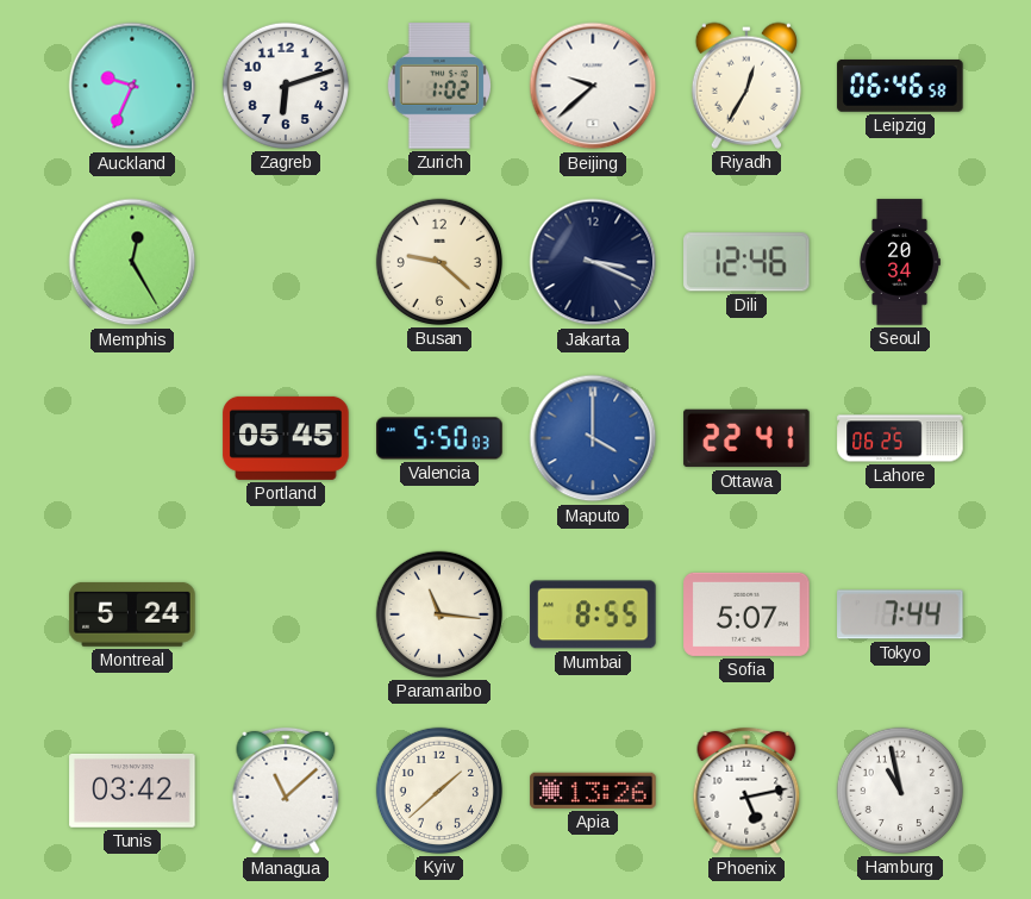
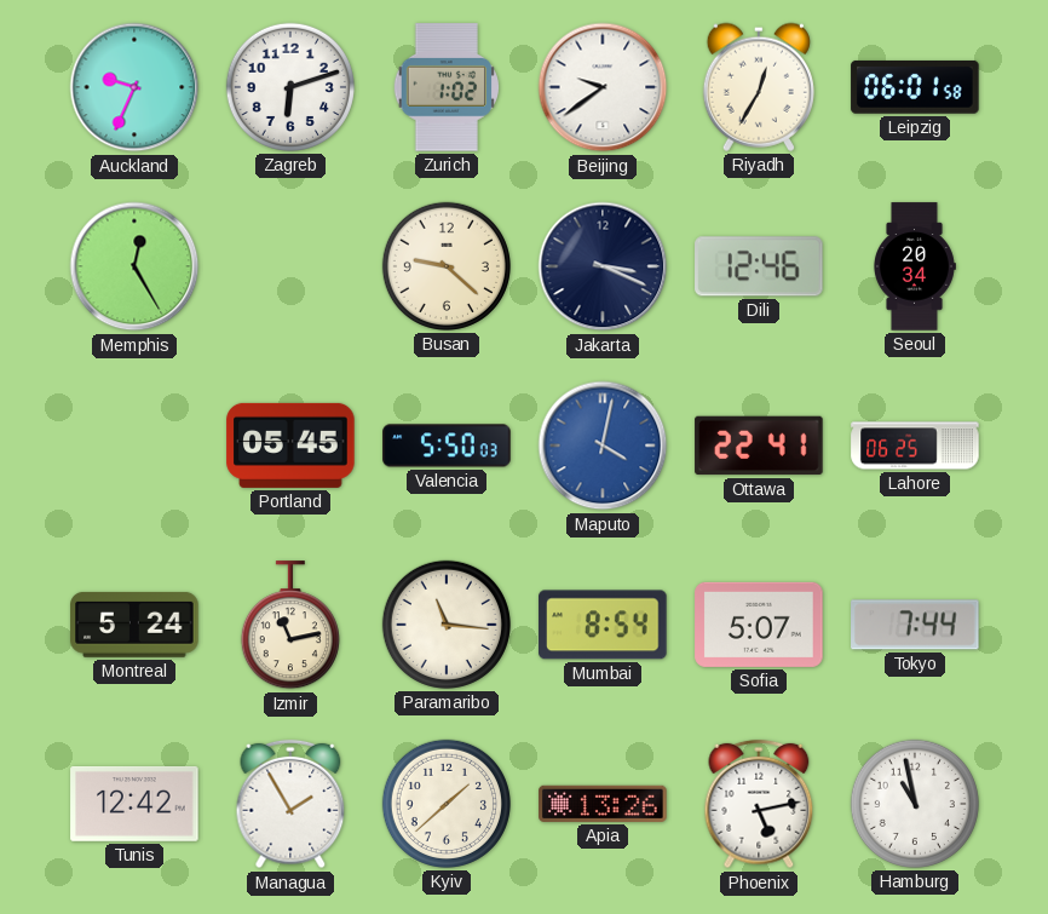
Beijing: 9:38 -> 9:39
Leipzig: 06:46 -> 06:01
Maputo: 4:00 -> 4:02
Izmir: none -> 11:13
Mumbai: 8:55 -> 8:54
Tunis: 03:42 -> 12:42
Managua: 11:08 -> 1:55
